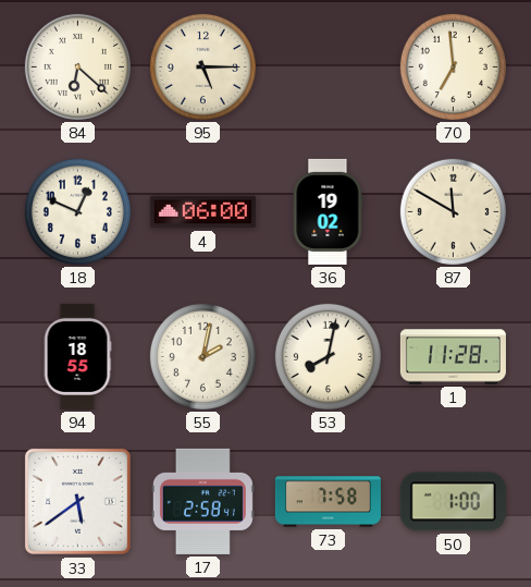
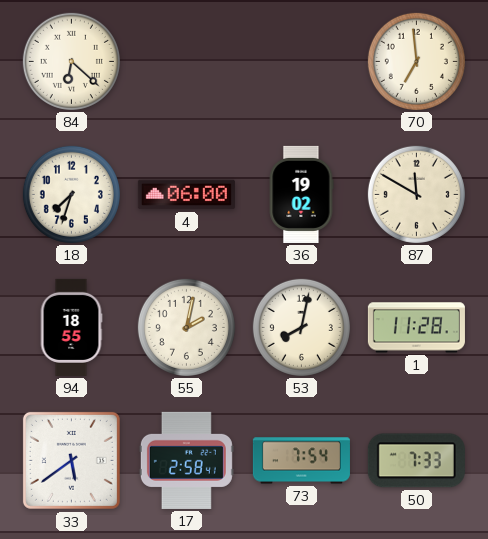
95: 5:15 -> none
18: 12:49 -> 7:33
73: 7:58 -> 7:54
50: 1:00 -> 7:33
